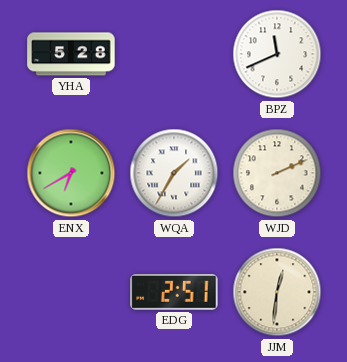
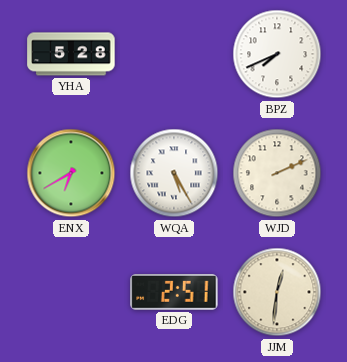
BPZ: 11:41 -> 7:41
WQA: 1:35 -> 5:25
